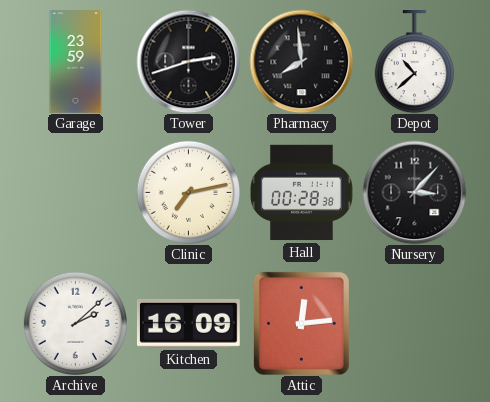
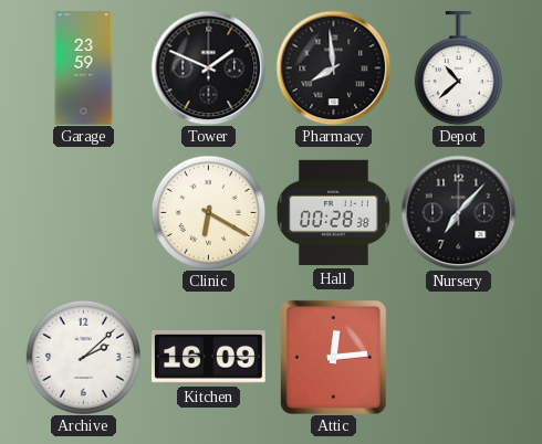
Tower: 2:42 -> 1:49
Clinic: 7:13 -> 6:20
Nursery: 3:07 -> 7:07
